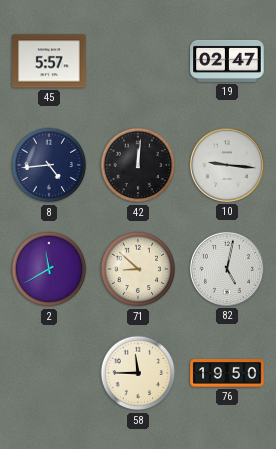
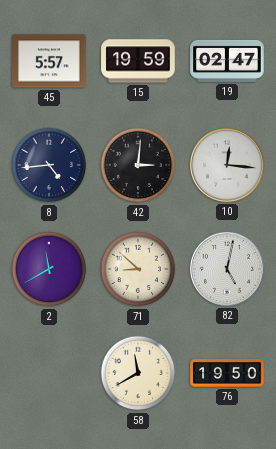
15: none -> 19:59
42: 12:01 -> 3:01
10: 9:16 -> 12:16
58: 11:45 -> 11:40
